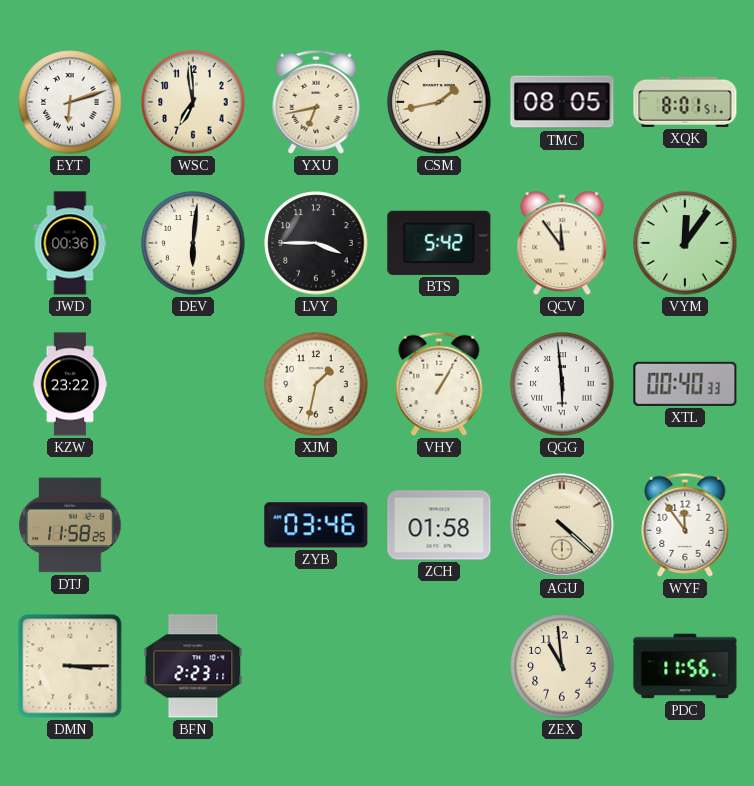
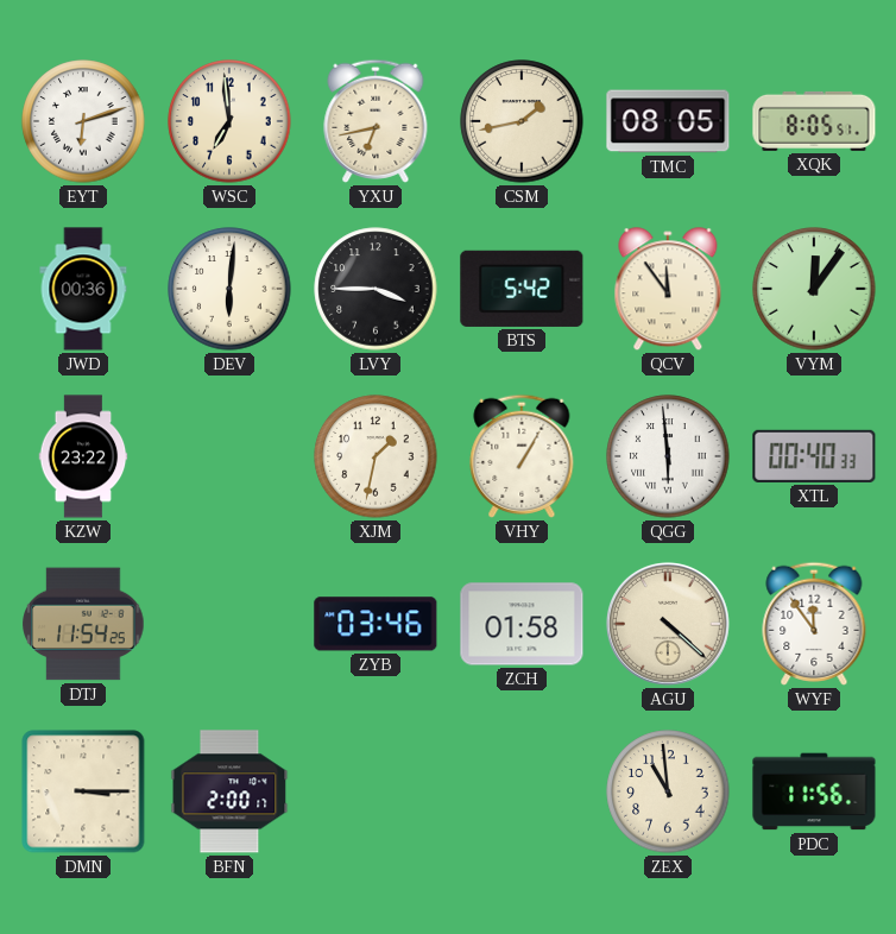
XQK: 8:01 -> 8:05
DTJ: 11:58 -> 11:54
BFN: 2:23 -> 2:00
